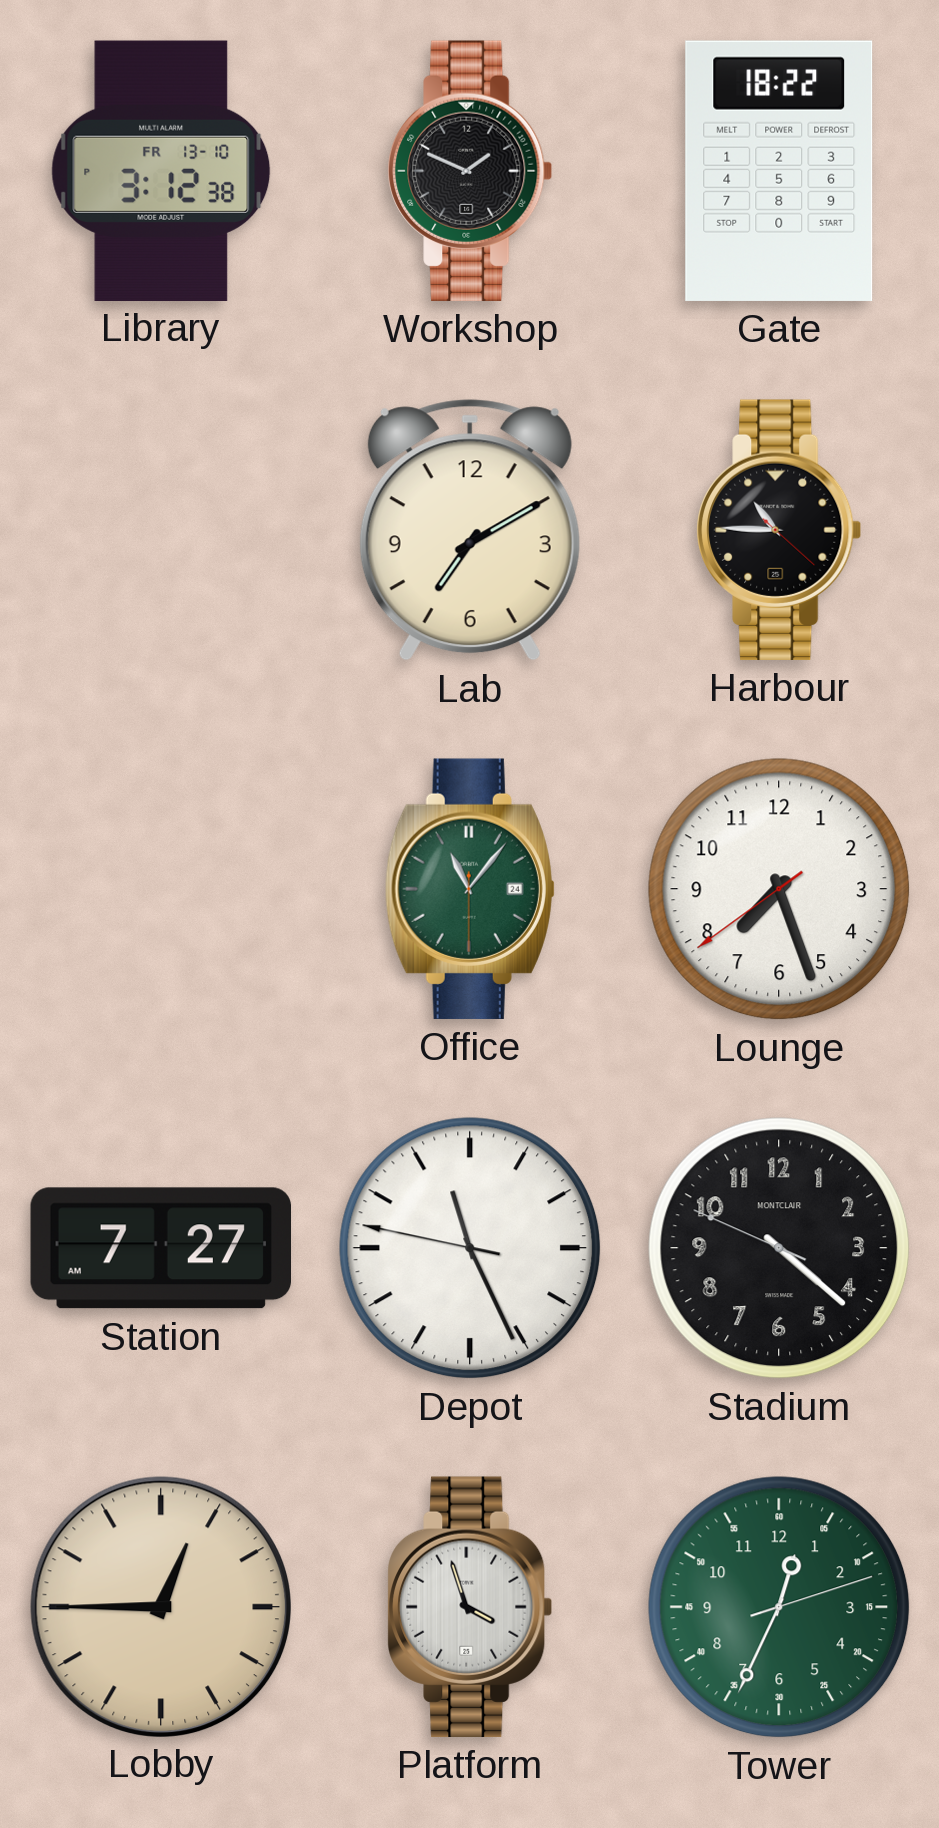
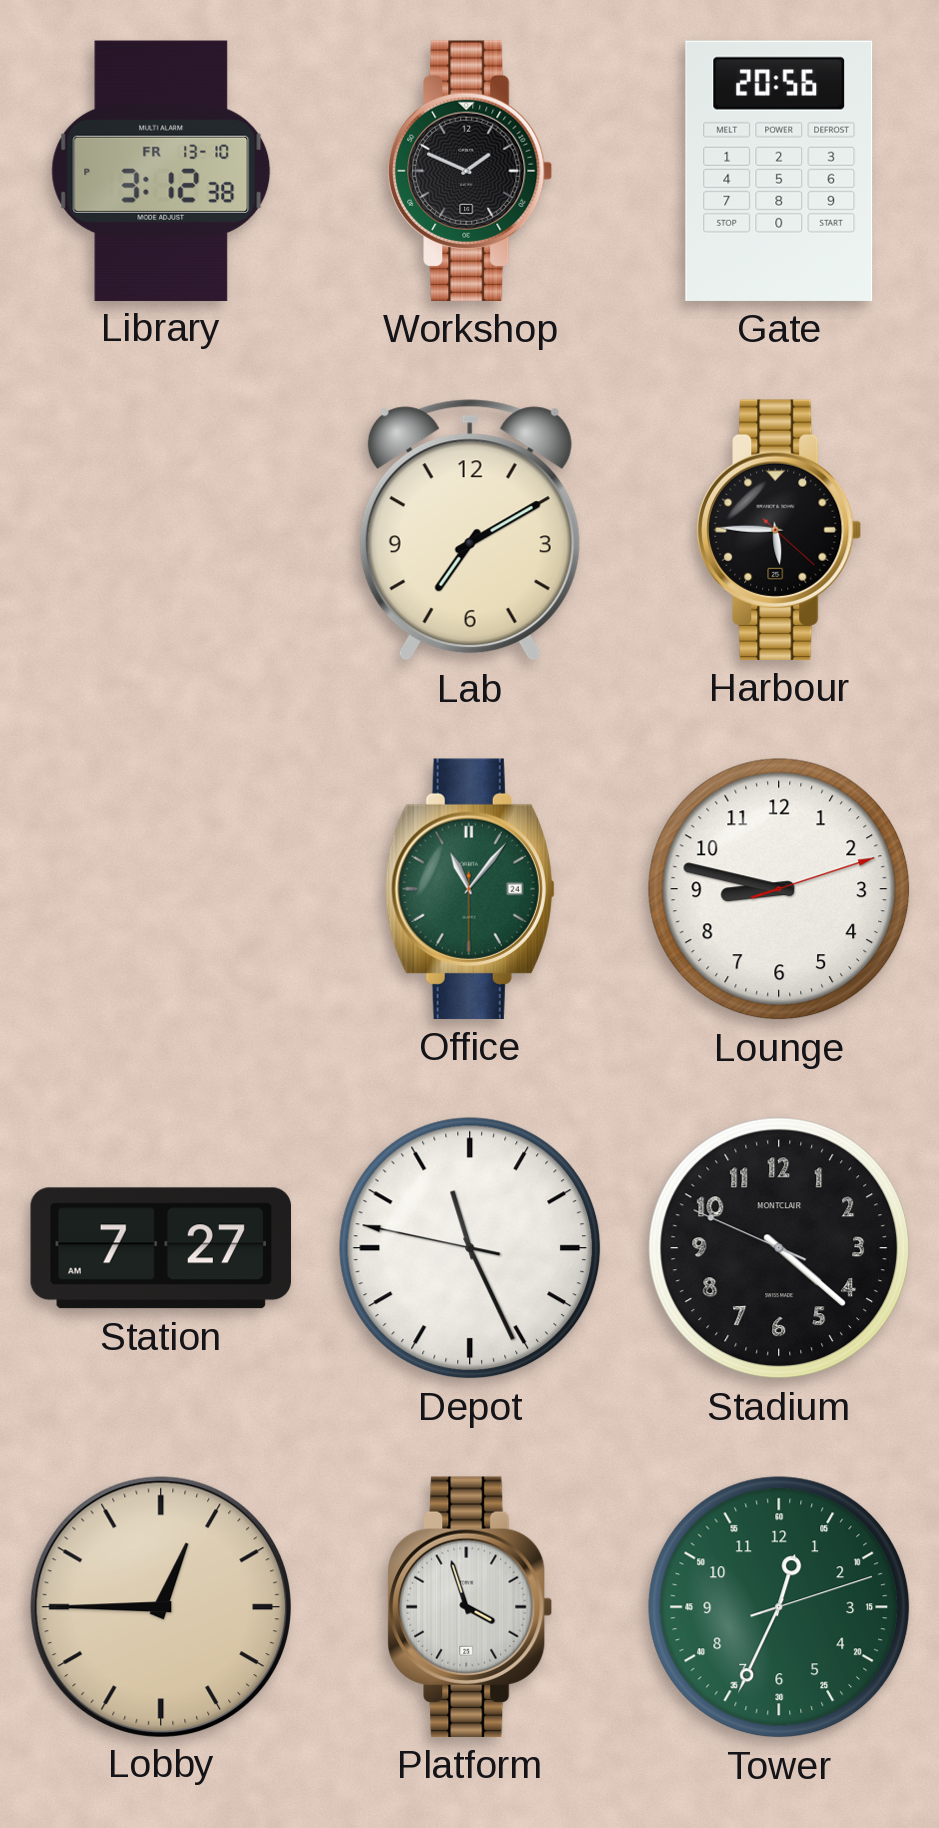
Gate: 18:22 -> 20:56
Harbour: 10:45 -> 5:45
Lounge: 7:26 -> 8:47
